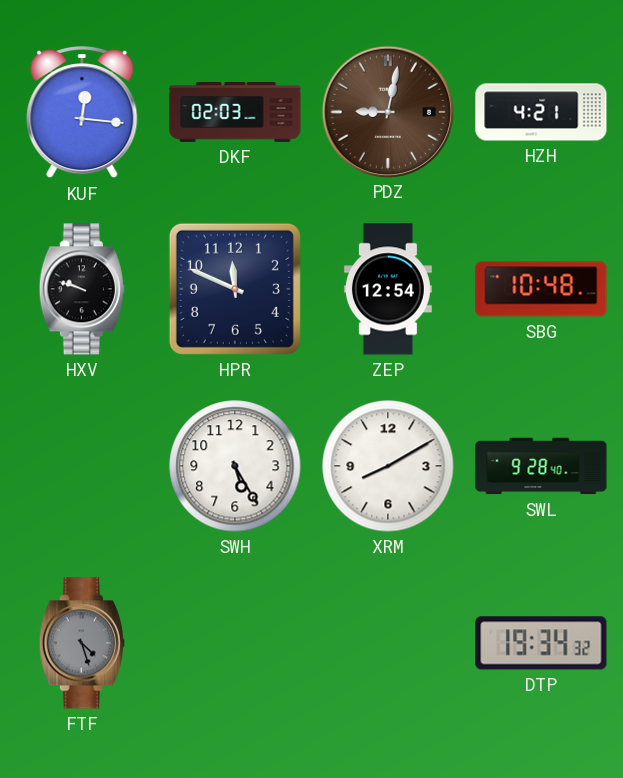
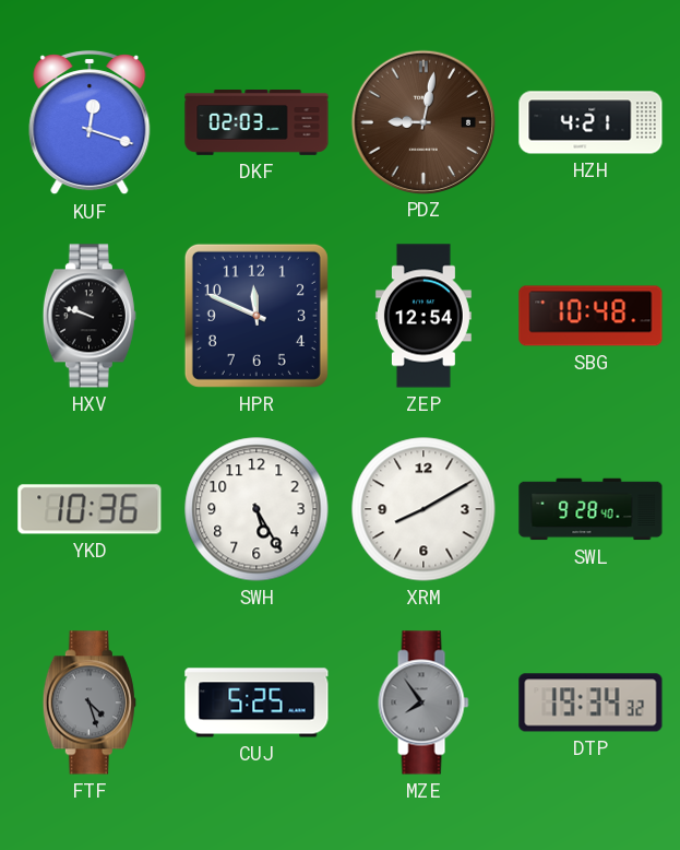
KUF: 12:16 -> 12:18
YKD: none -> 10:36
CUJ: none -> 5:25
MZE: none -> 7:54
